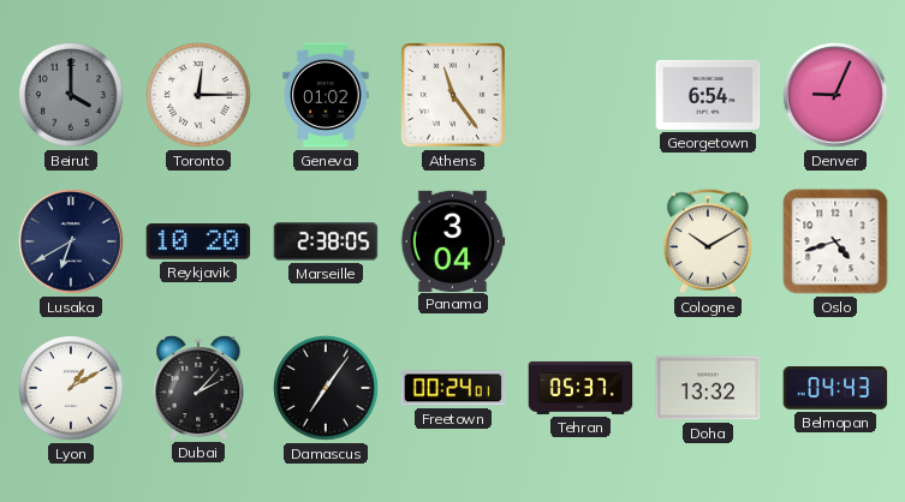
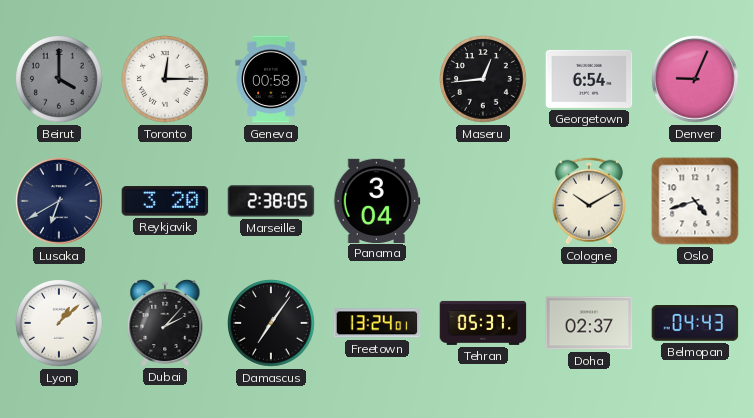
Geneva: 01:02 -> 00:58
Athens: 11:24 -> none
Maseru: none -> 12:44
Reykjavik: 10:20 -> 3:20
Lyon: 1:10 -> 1:08
Freetown: 00:24 -> 13:24
Doha: 13:32 -> 02:37
